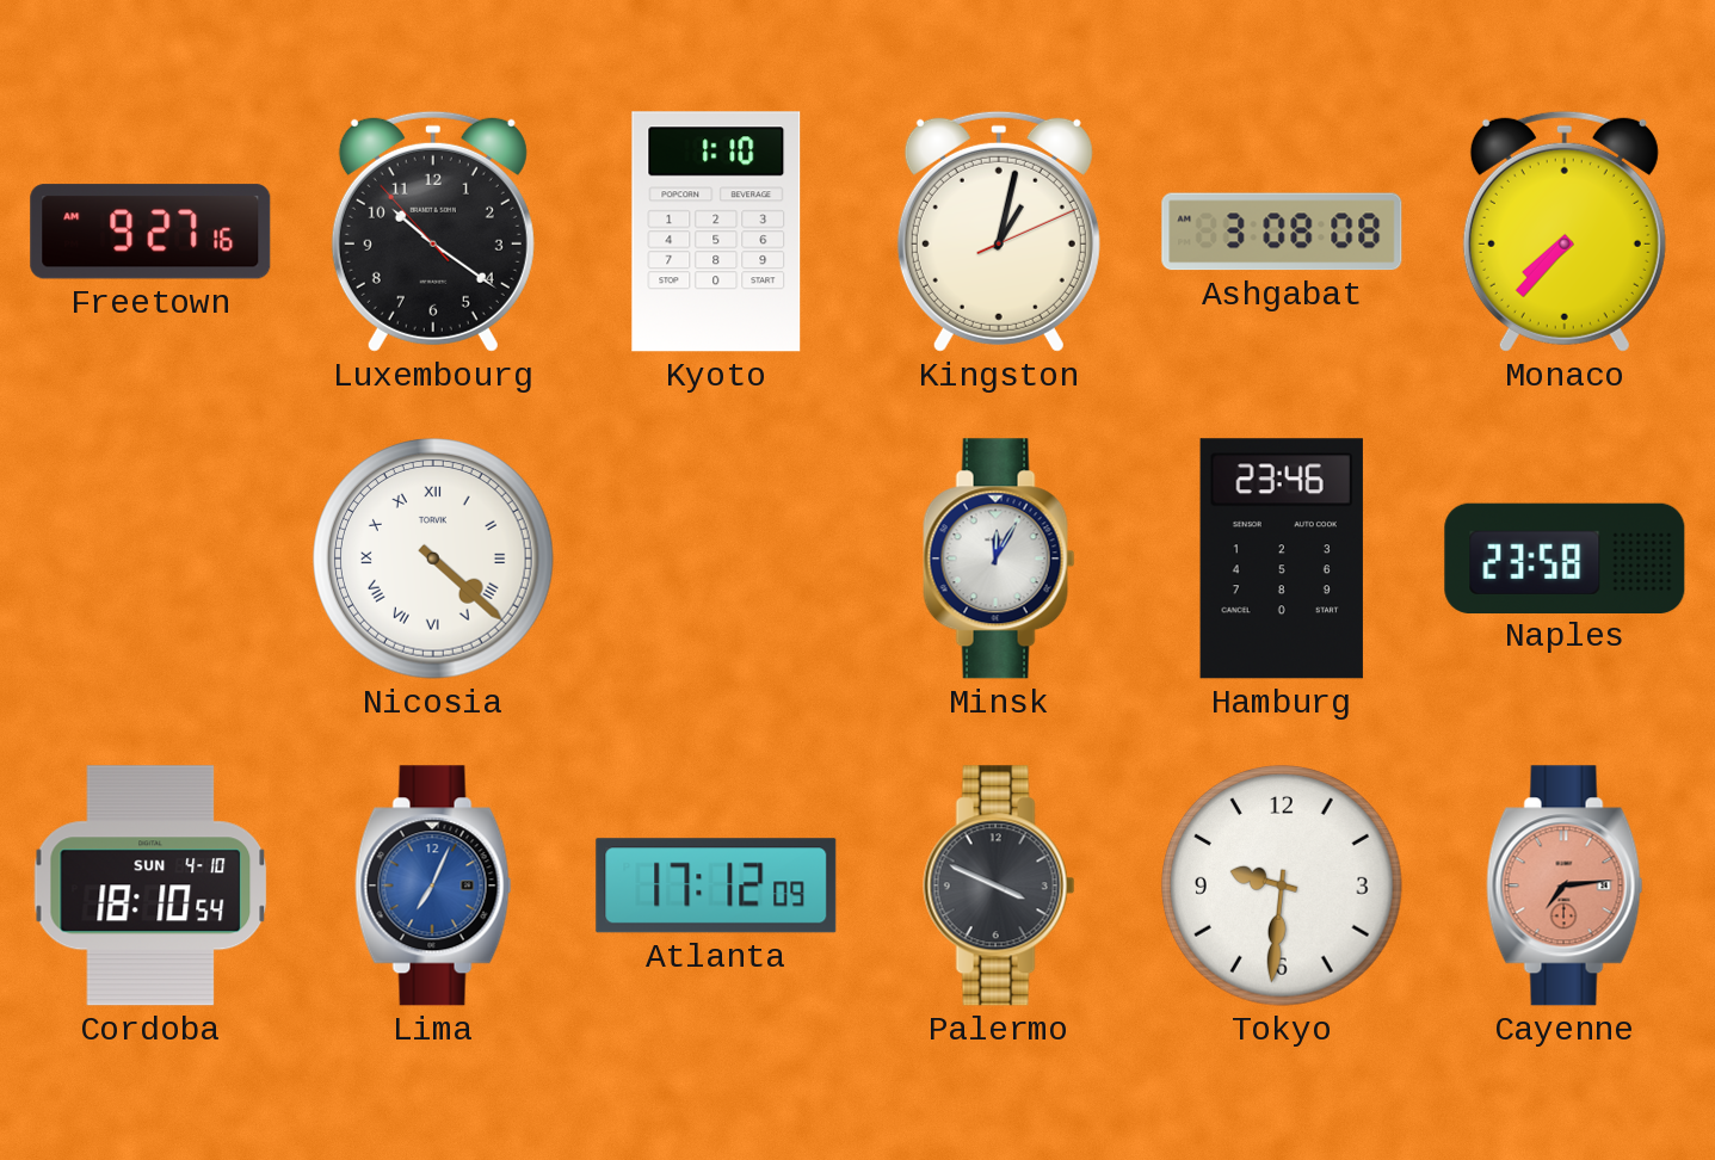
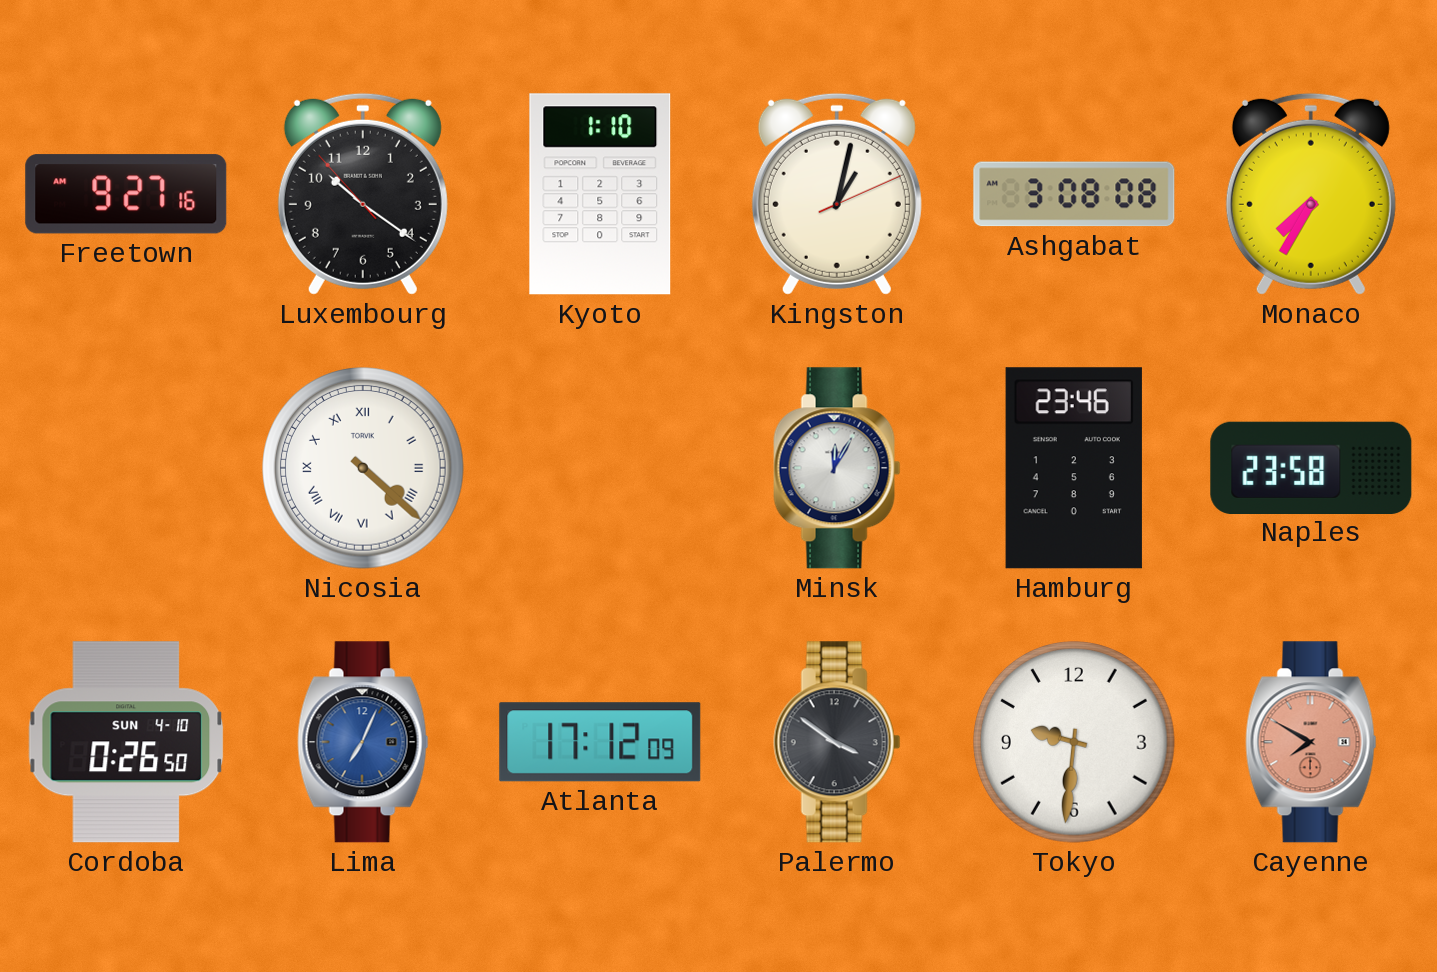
Monaco: 7:37 -> 7:35
Cordoba: 18:10 -> 0:26
Palermo: 3:49 -> 3:51
Cayenne: 7:14 -> 7:50
